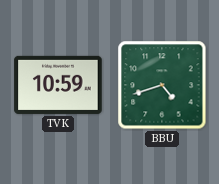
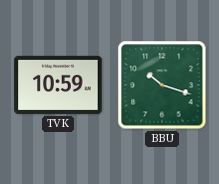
BBU: 4:42 -> 10:18
